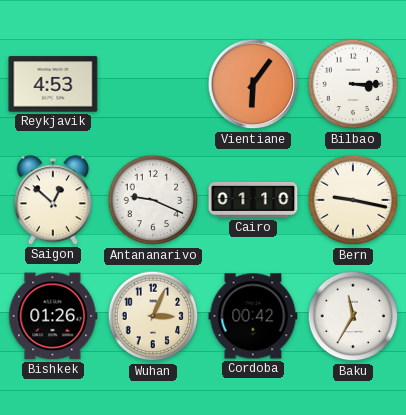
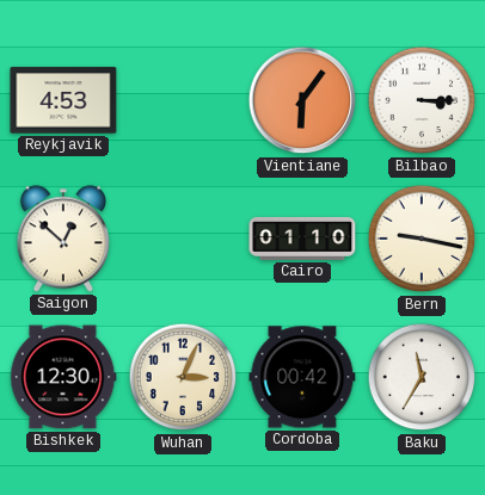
Antananarivo: 9:19 -> none
Bishkek: 01:26 -> 12:30
